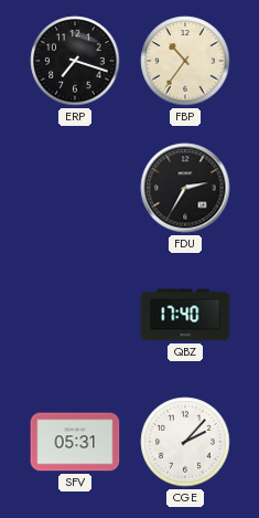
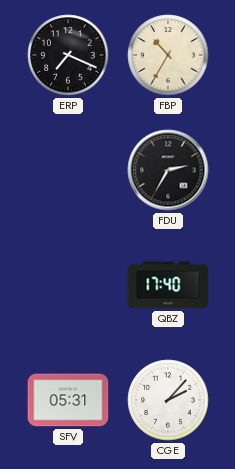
ERP: 7:18 -> 7:19
FBP: 10:36 -> 10:35
